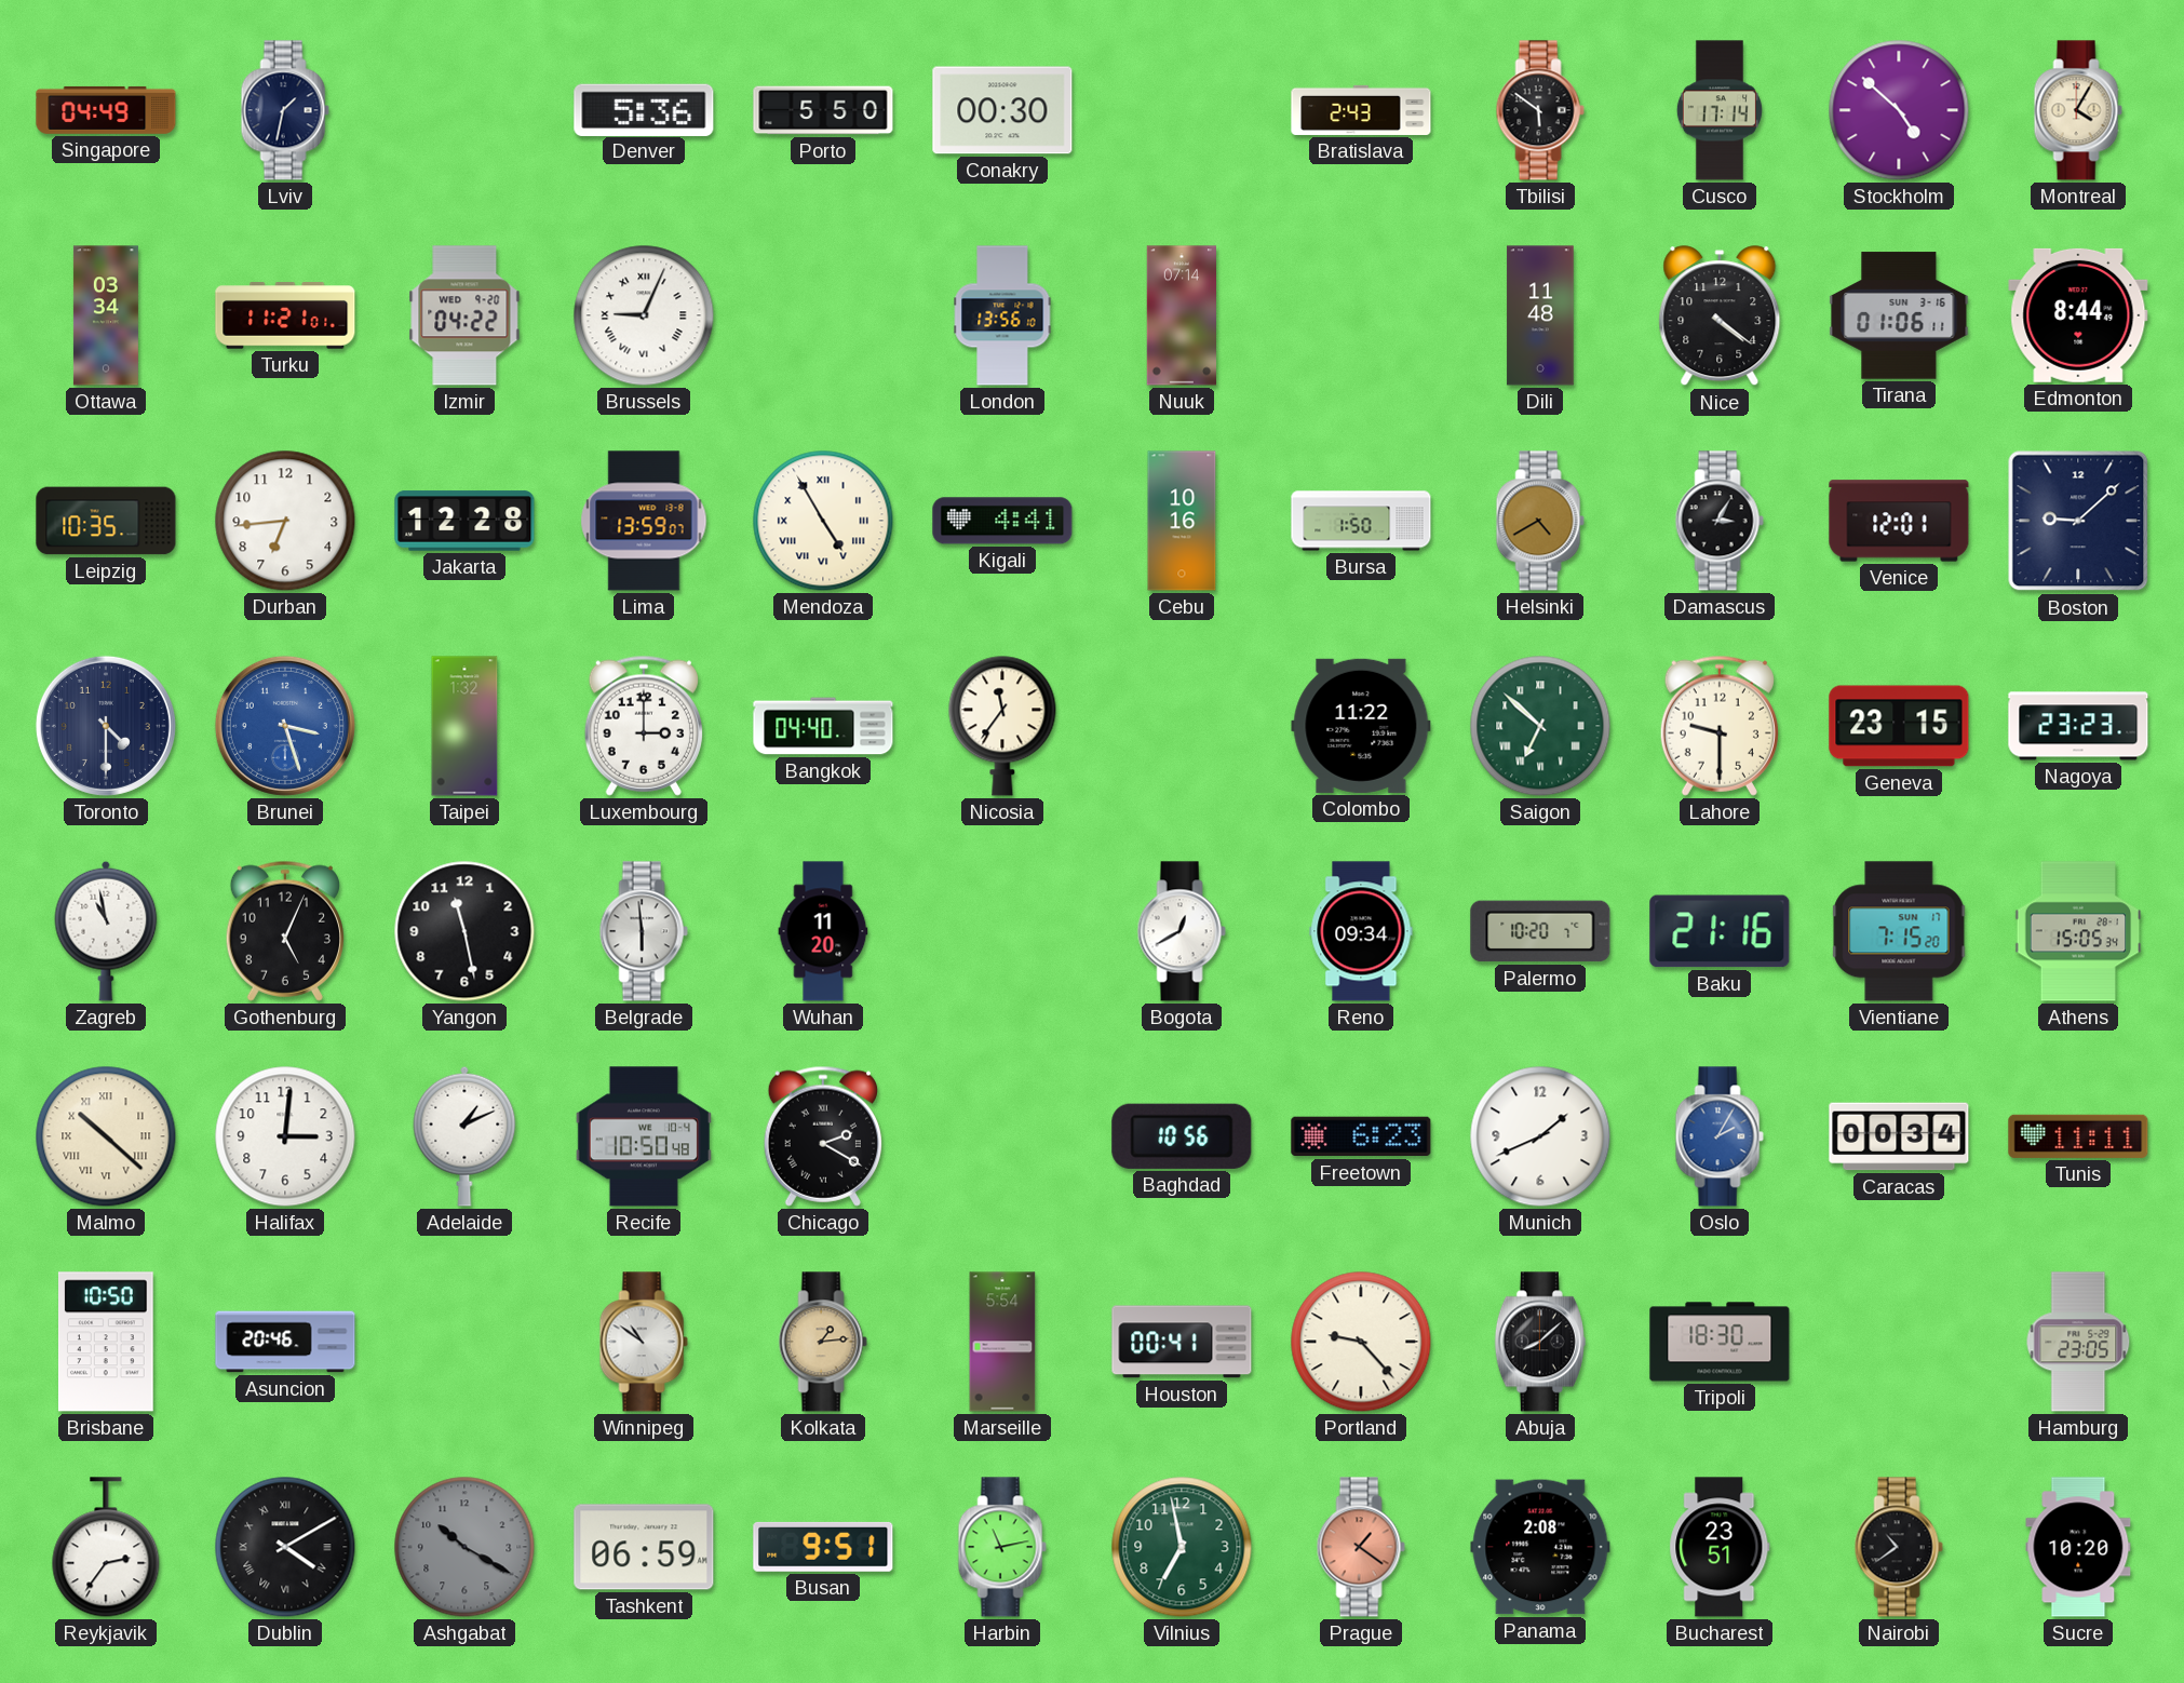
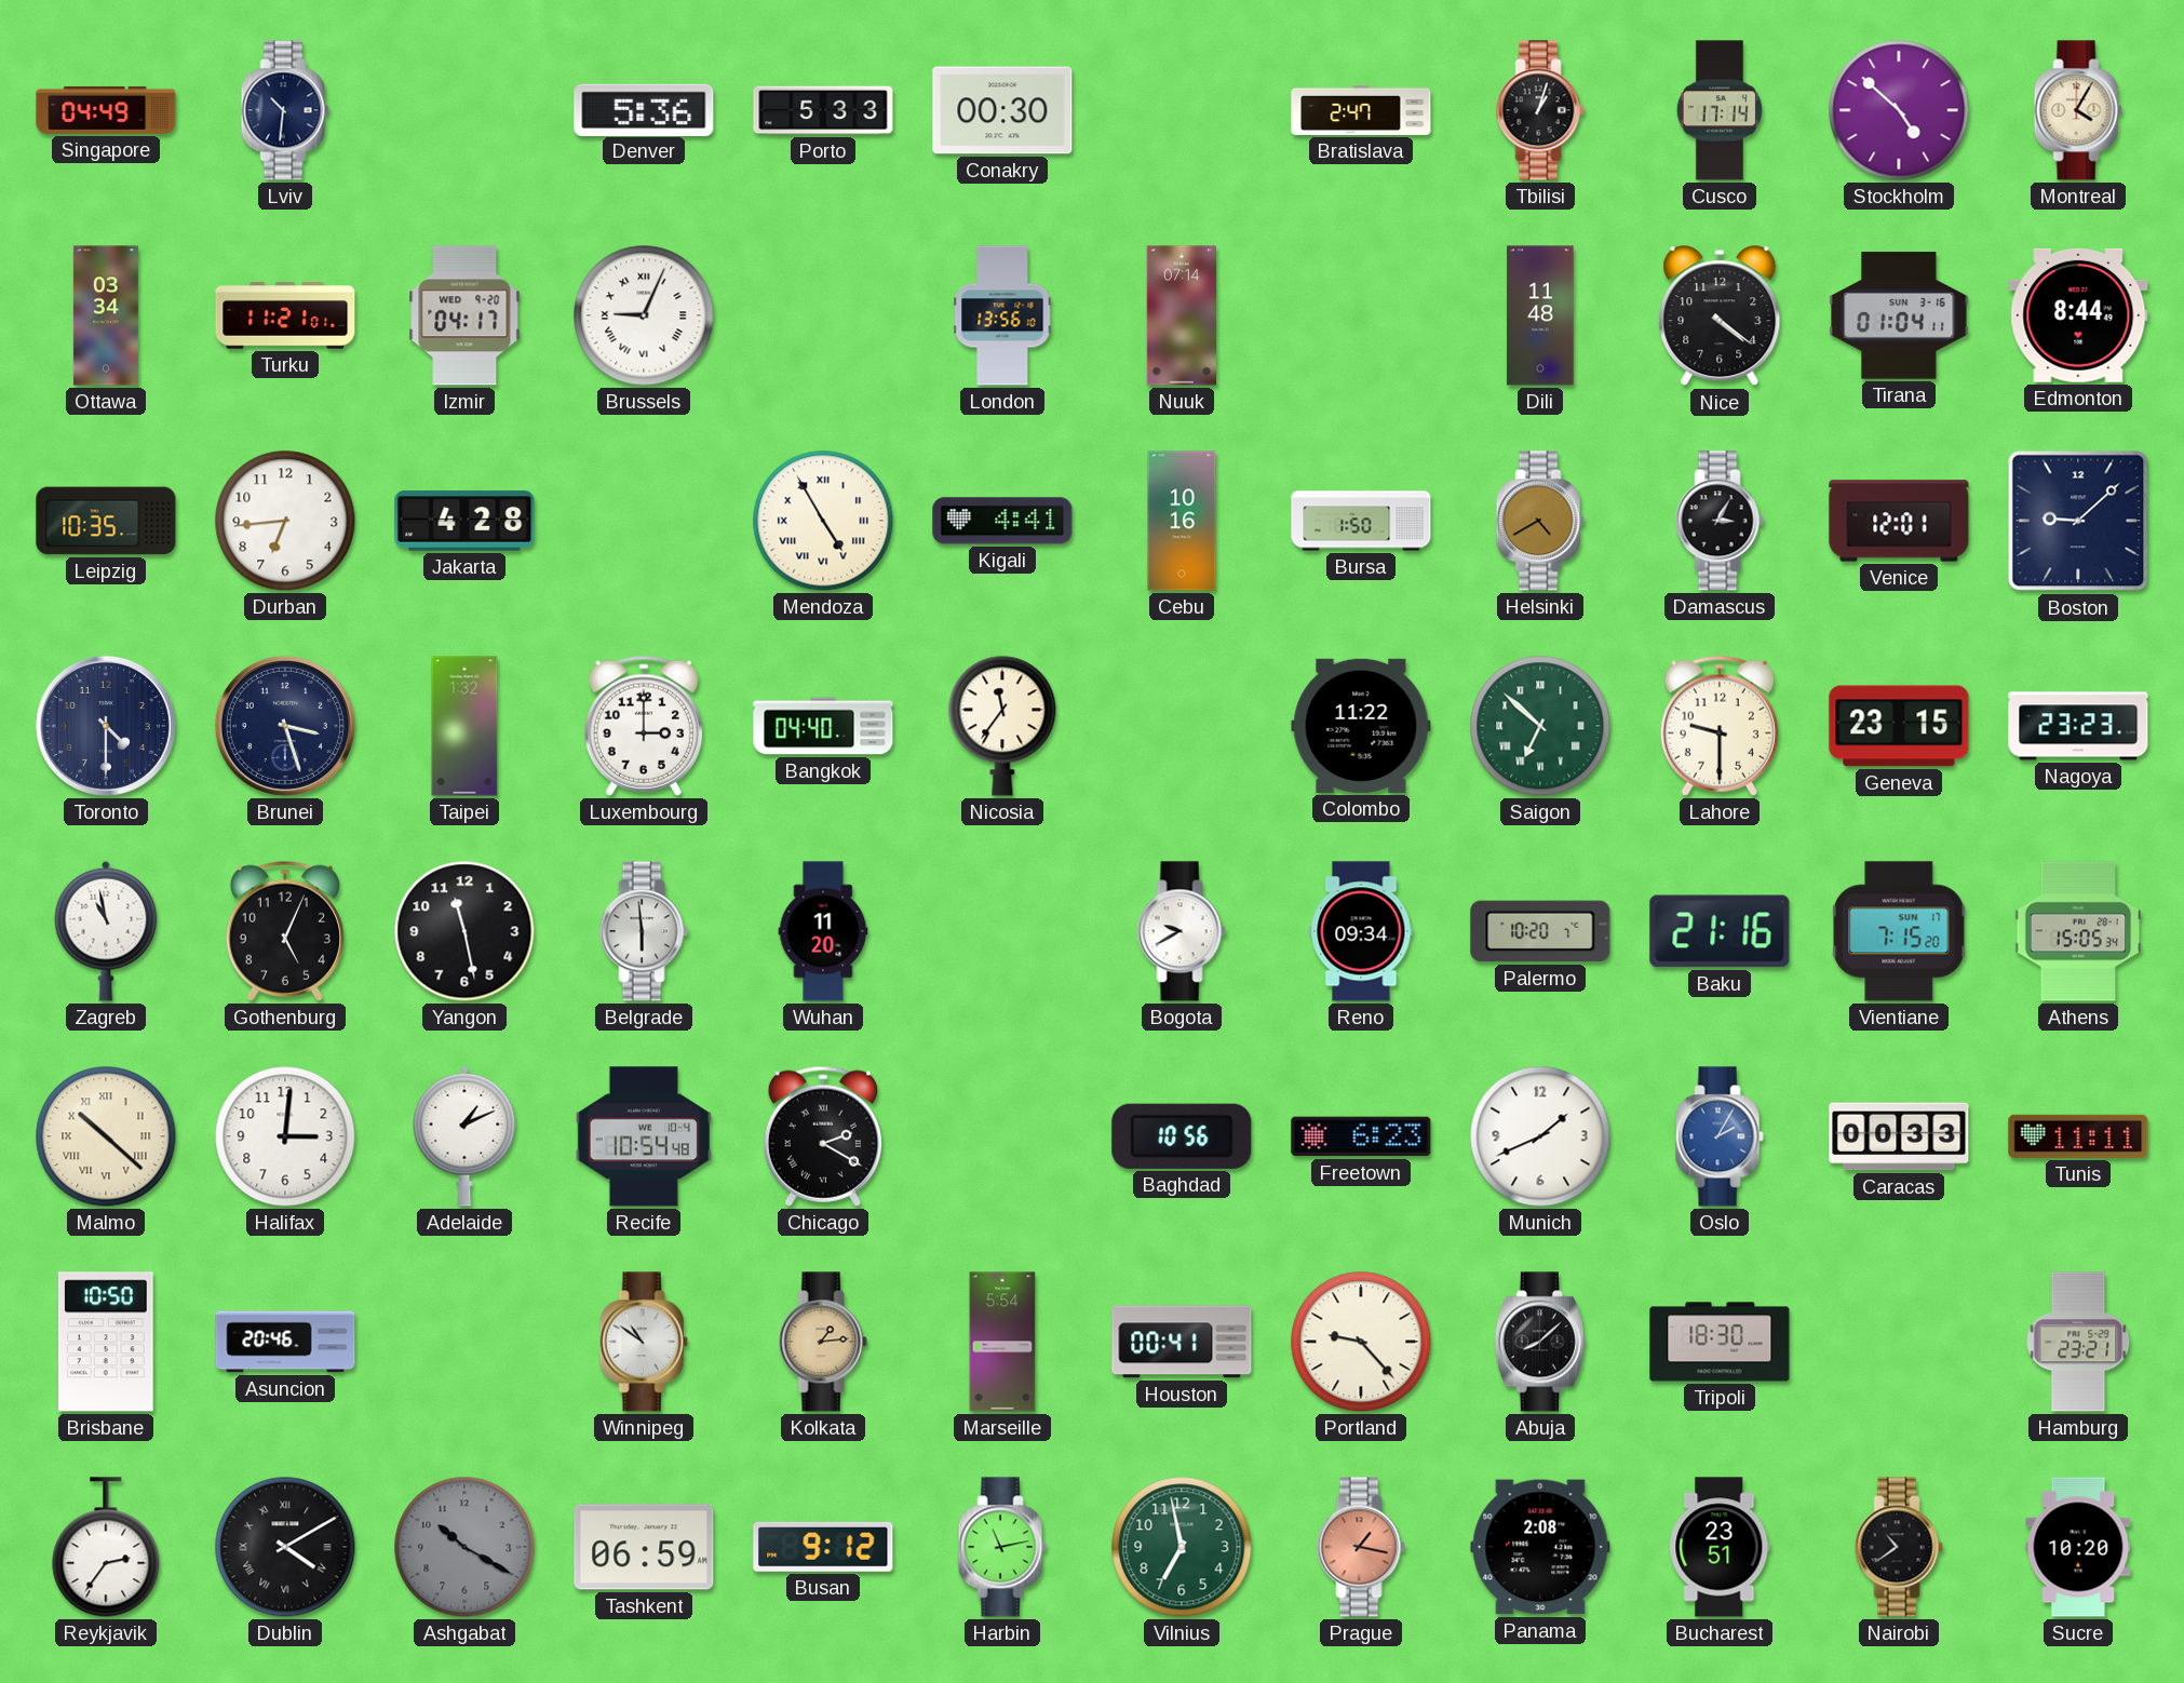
Lviv: 1:32 -> 10:31
Porto: 5:50 -> 5:33
Bratislava: 2:43 -> 2:47
Tbilisi: 5:51 -> 1:03
Izmir: 04:22 -> 04:17
Tirana: 01:06 -> 01:04
Jakarta: 12:28 -> 4:28
Lima: 13:59 -> none
Brunei dial: blue -> navy
Bogota: 12:40 -> 9:40
Recife: 10:50 -> 10:54
Caracas: 00:34 -> 00:33
Hamburg: 23:05 -> 23:21
Busan: 9:51 -> 9:12
Prague: 1:21 -> 1:17
